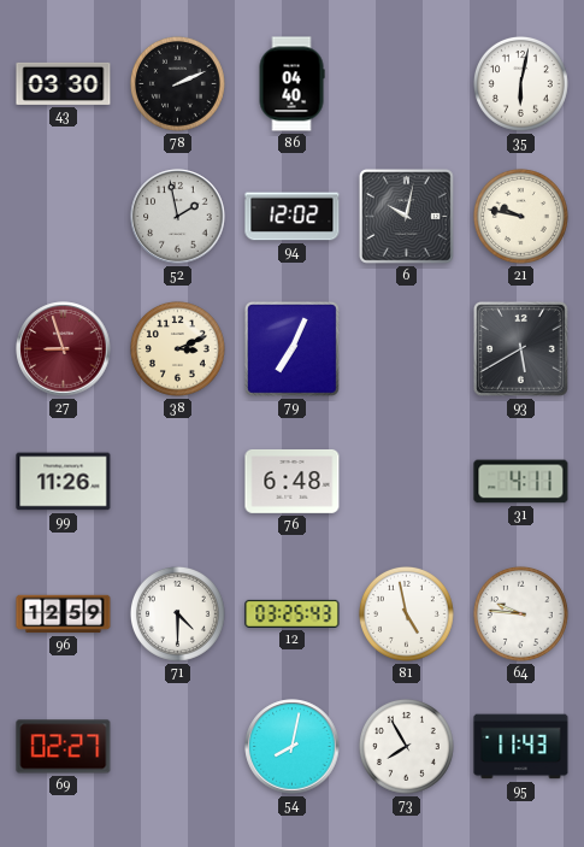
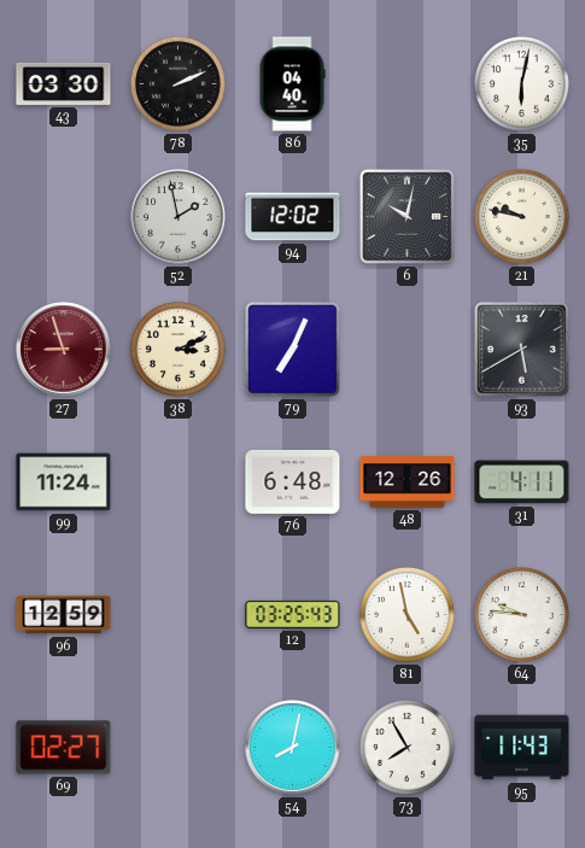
99: 11:26 -> 11:24
48: none -> 12:26
71: 4:30 -> none
